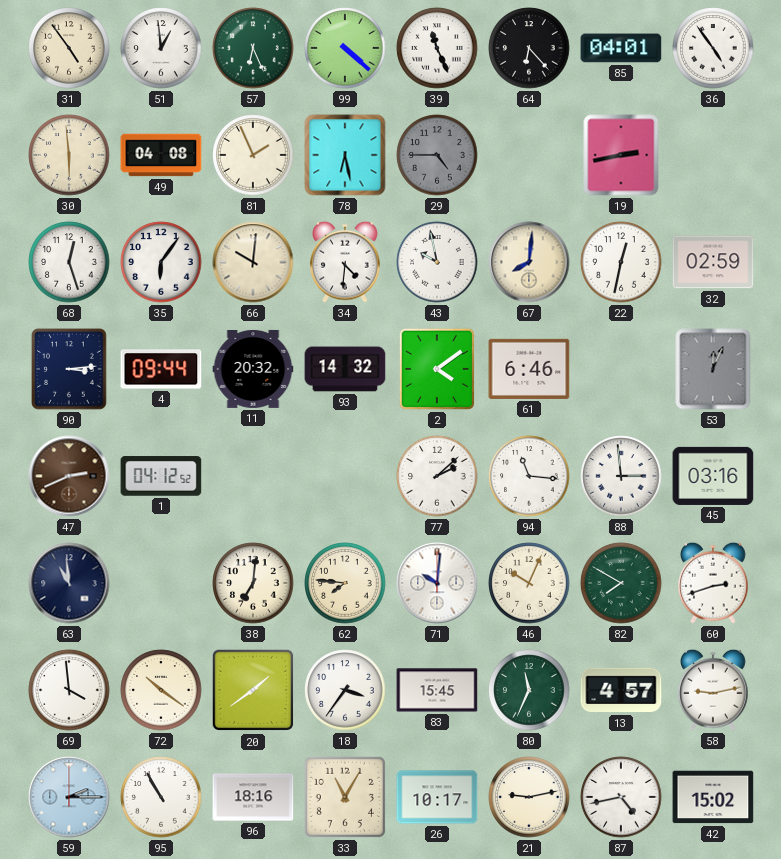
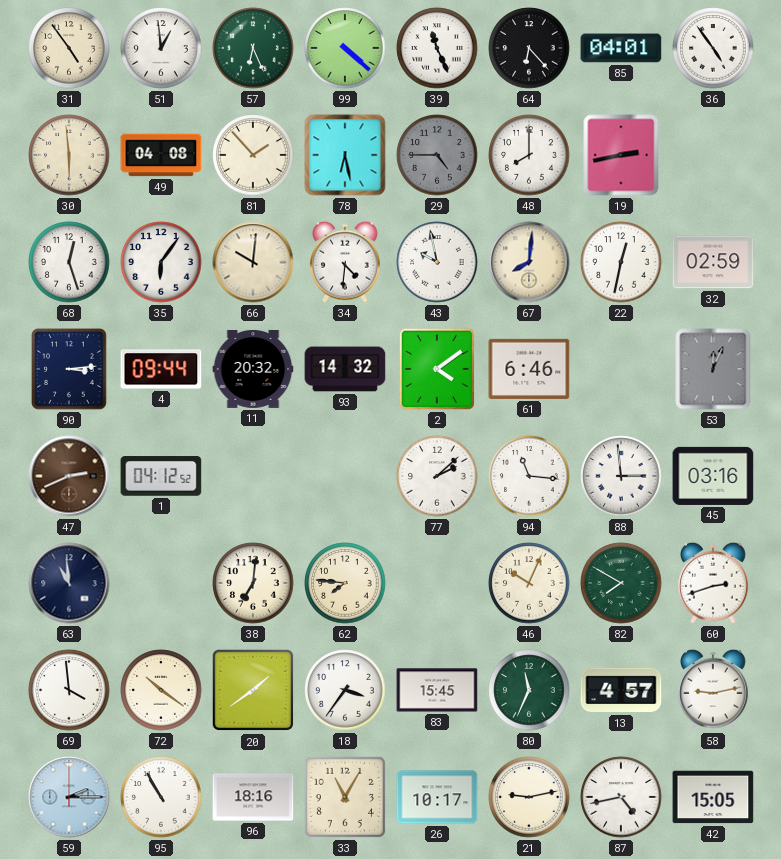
81: 1:56 -> 1:53
48: none -> 8:00
71: 10:01 -> none
42: 15:02 -> 15:05
